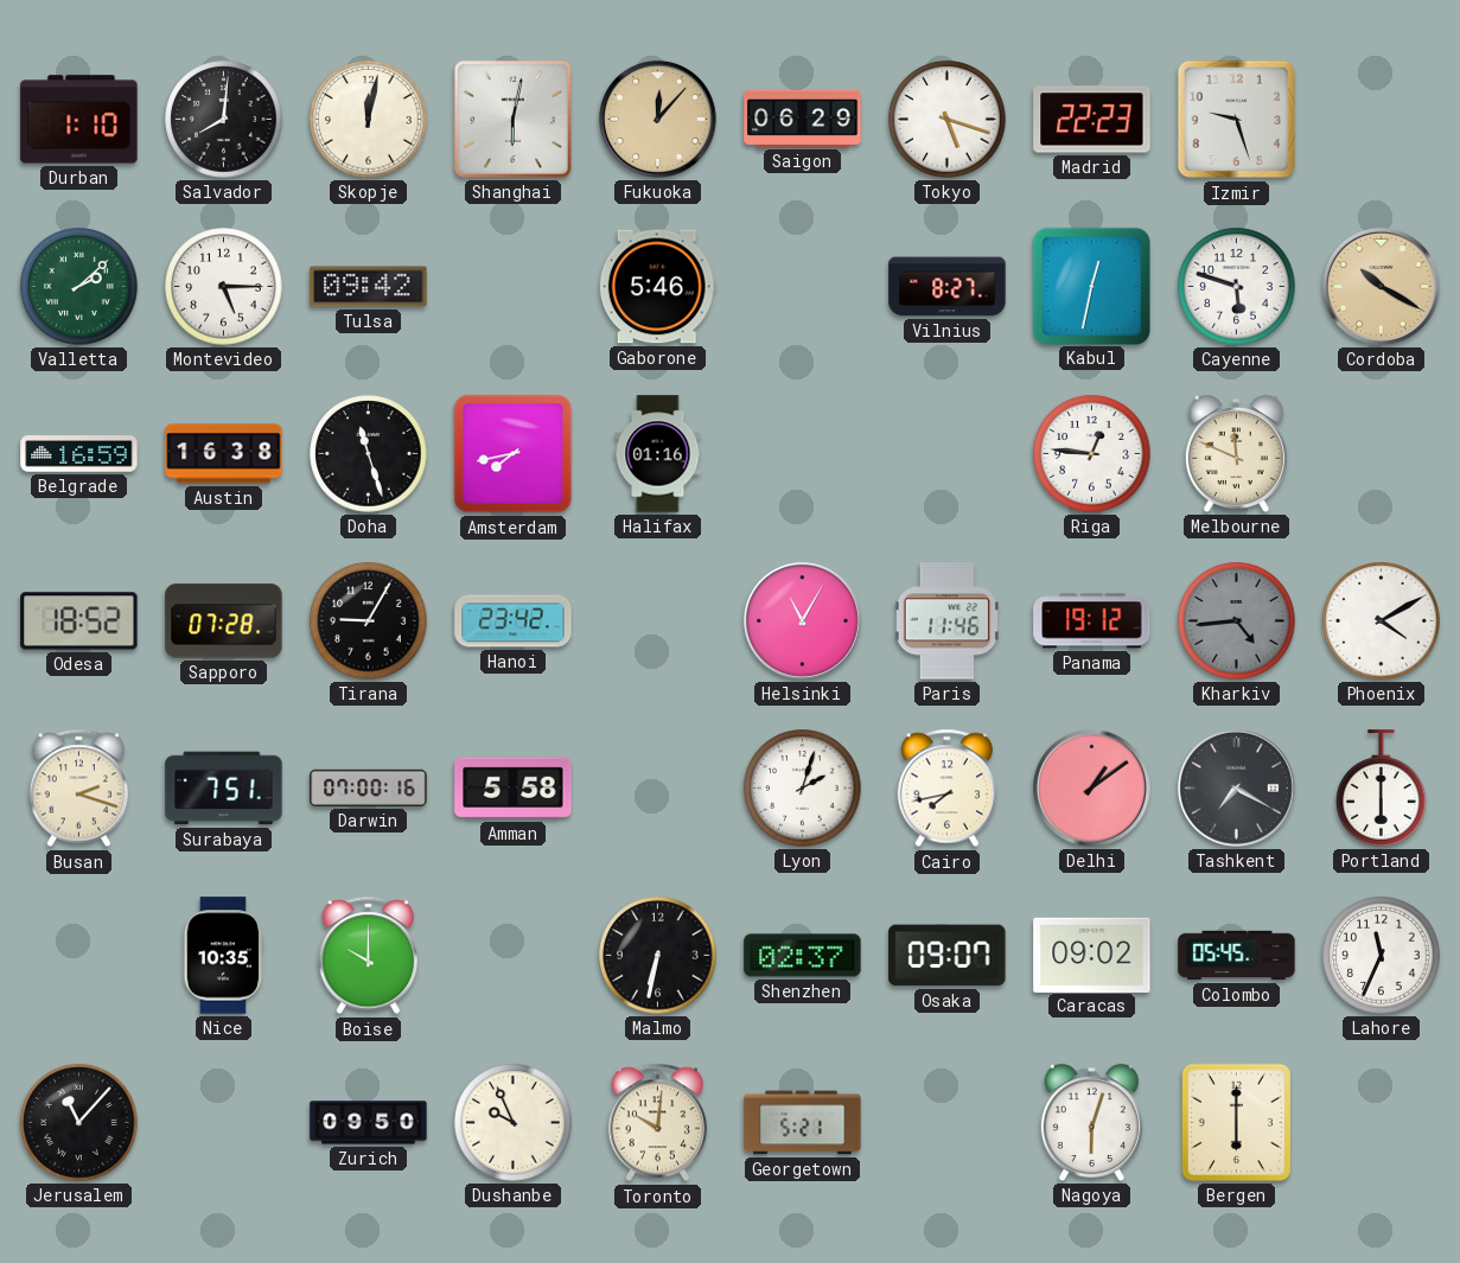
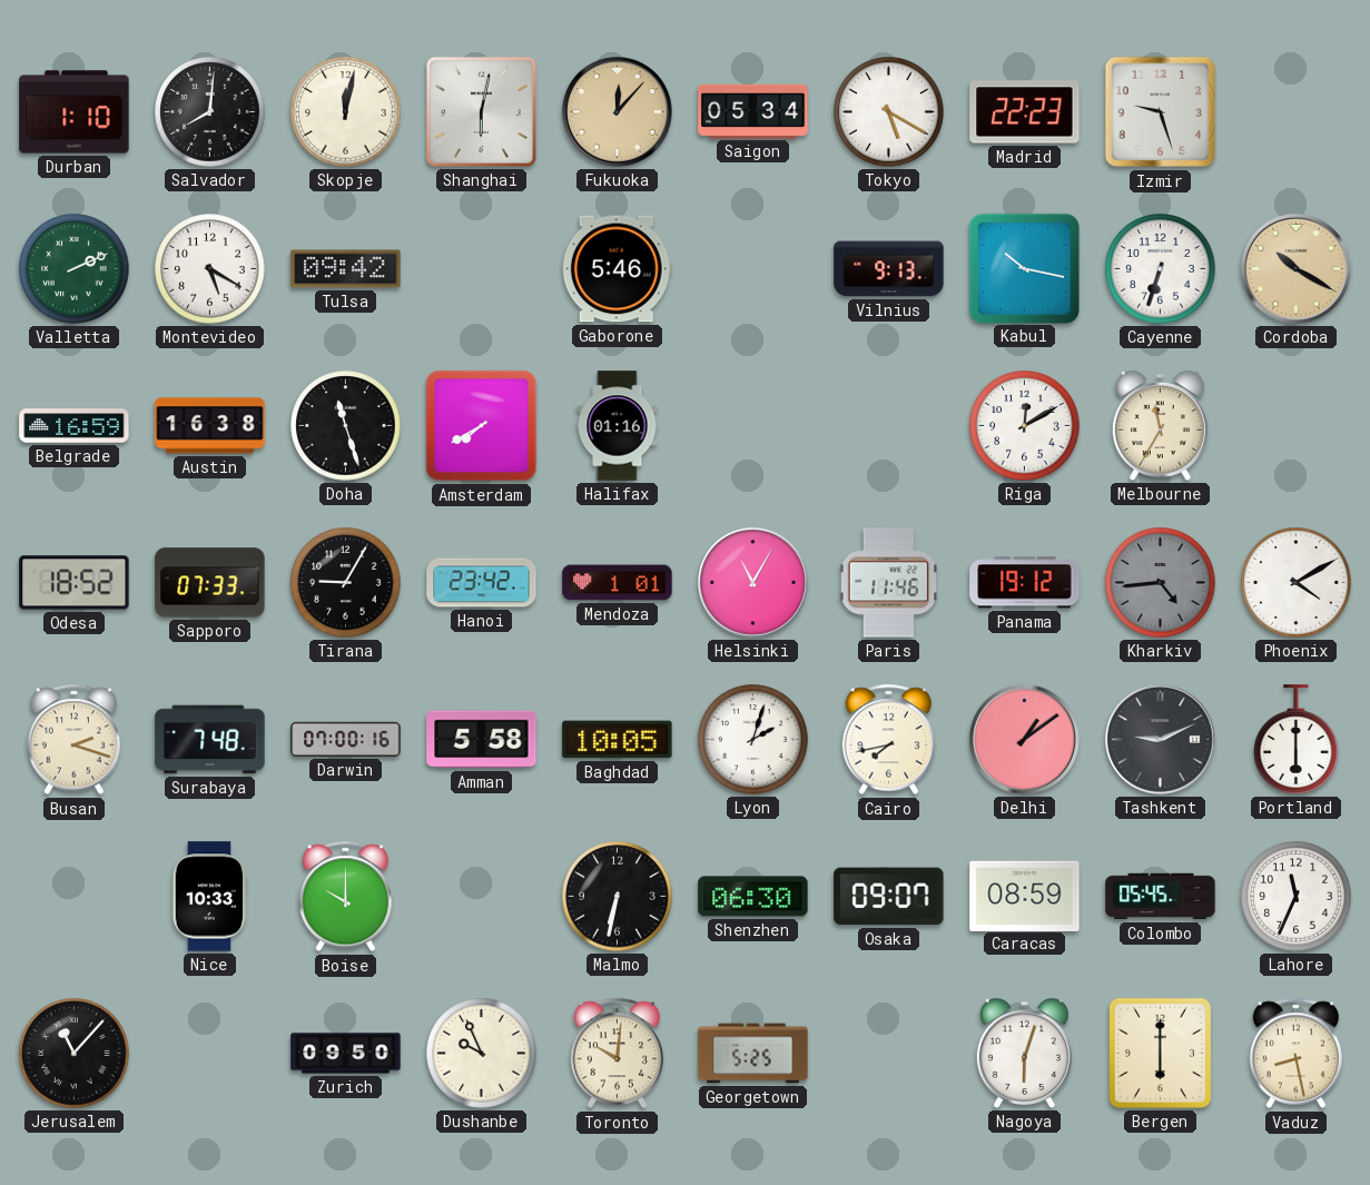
Saigon: 06:29 -> 05:34
Tokyo: 5:18 -> 5:20
Valletta: 2:08 -> 2:11
Montevideo: 5:15 -> 5:20
Vilnius: 8:27 -> 9:13
Kabul: 12:32 -> 10:17
Cayenne: 5:48 -> 6:33
Amsterdam: 7:43 -> 7:40
Riga: 12:46 -> 12:10
Melbourne: 11:49 -> 11:35
Sapporo: 07:28 -> 07:33
Mendoza: none -> 1:01
Surabaya: 7:51 -> 7:48
Baghdad: none -> 10:05
Tashkent: 7:20 -> 9:11
Nice: 10:35 -> 10:33
Shenzhen: 02:37 -> 06:30
Caracas: 09:02 -> 08:59
Georgetown: 5:21 -> 5:25
Vaduz: none -> 8:28
